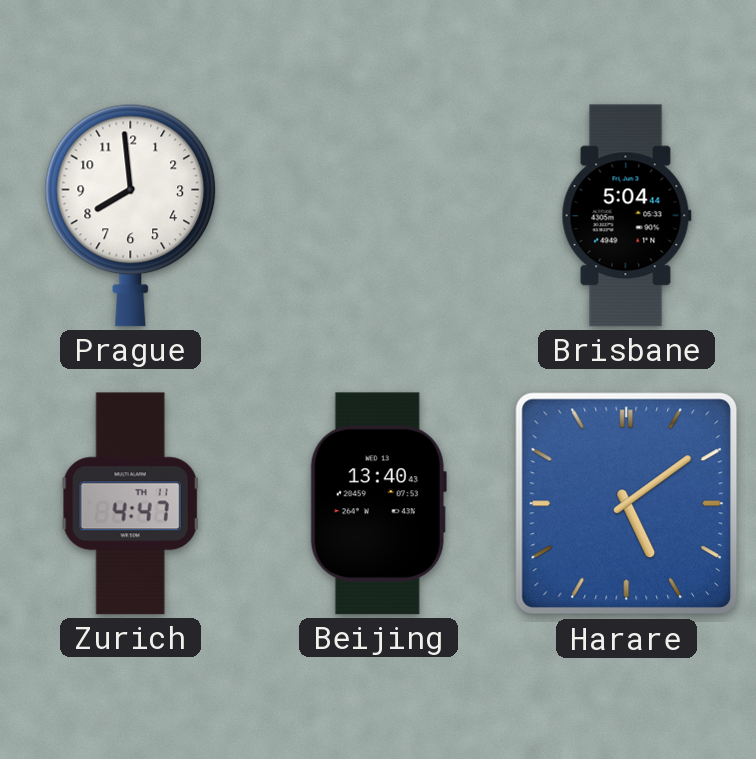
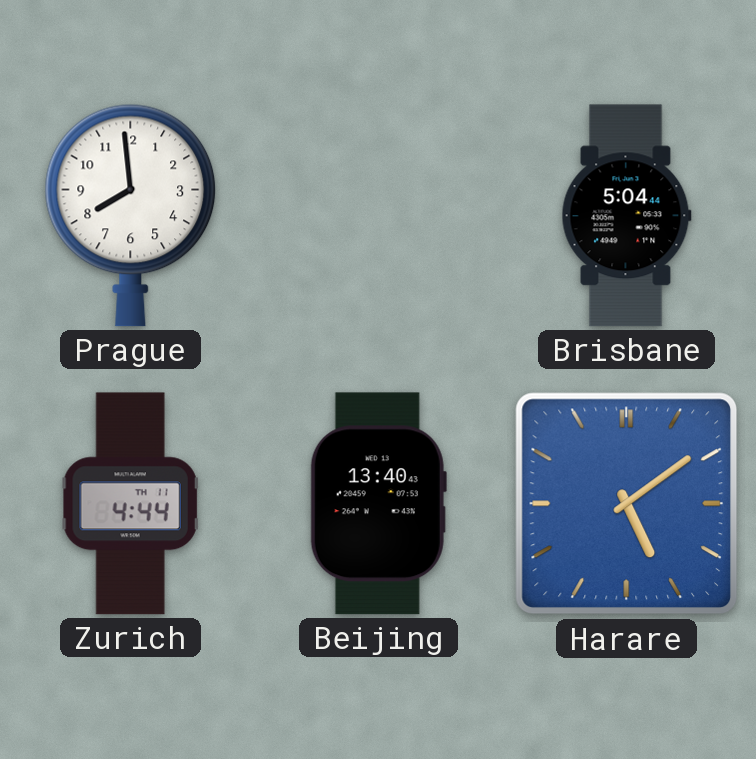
Zurich: 4:47 -> 4:44
